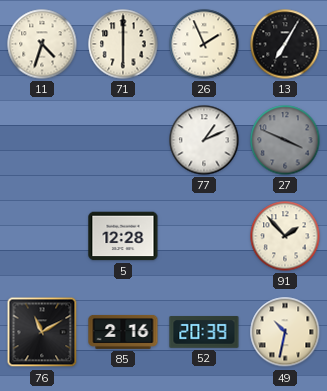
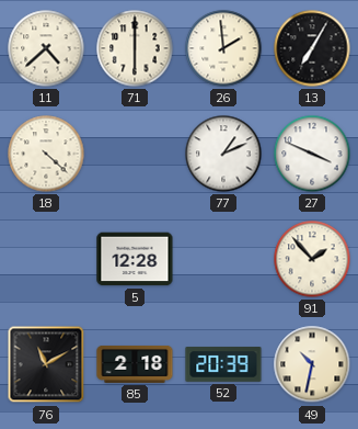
11: 4:33 -> 4:38
26: 1:56 -> 1:59
18: none -> 4:22
27 dial: grey -> white
85: 2:16 -> 2:18
